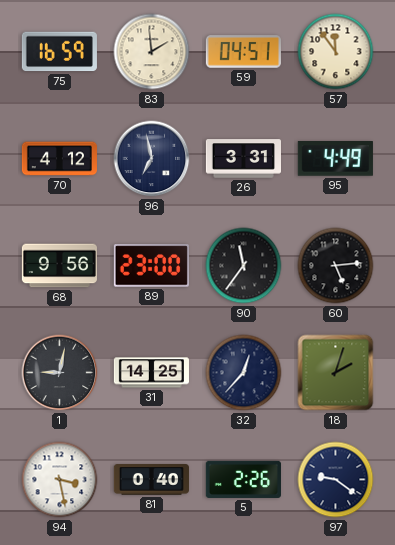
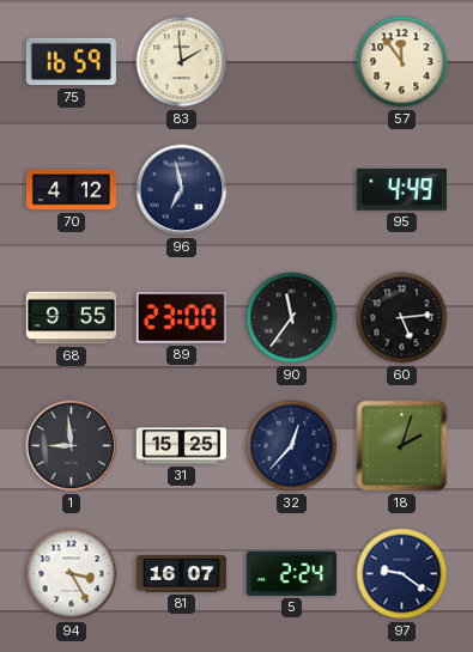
59: 04:51 -> none
26: 3:31 -> none
68: 9:56 -> 9:55
1: 9:02 -> 8:59
31: 14:25 -> 15:25
94: 3:28 -> 3:25
81: 0:40 -> 16:07
5: 2:26 -> 2:24
